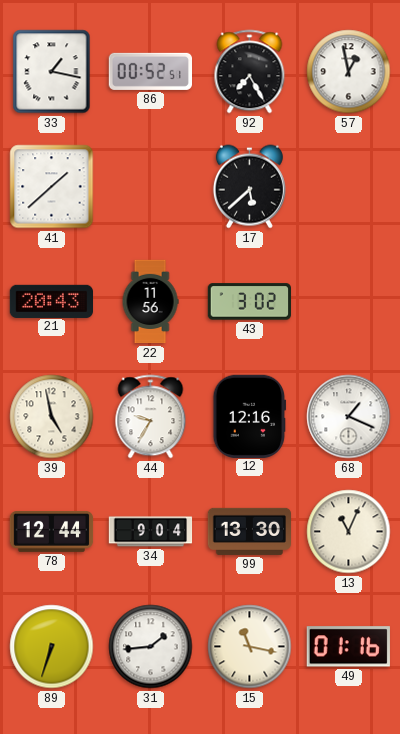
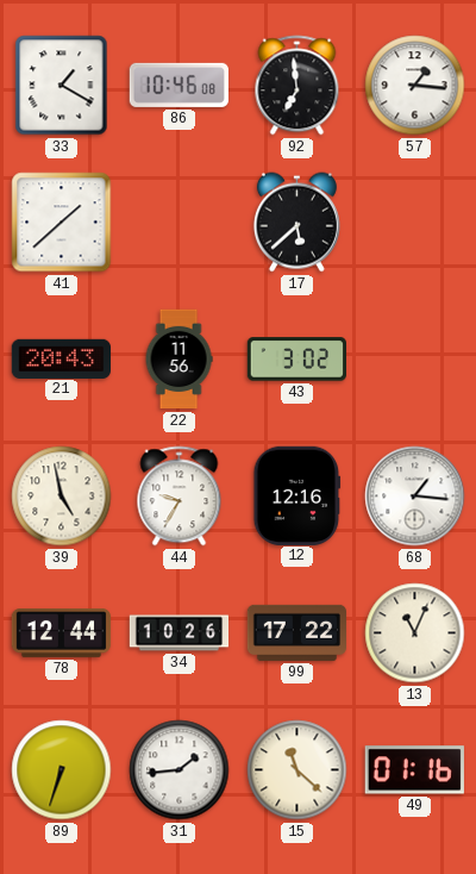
33: 1:17 -> 1:20
86: 00:52 -> 10:46
92: 7:25 -> 6:59
57: 12:58 -> 1:16
68: 1:19 -> 1:16
34: 9:04 -> 10:26
99: 13:30 -> 17:22
15: 11:17 -> 11:22
